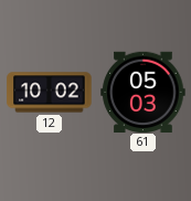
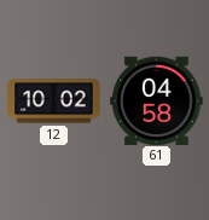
61: 05:03 -> 04:58
